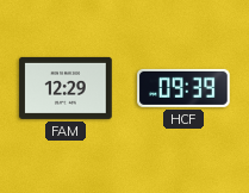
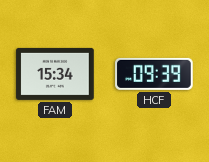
FAM: 12:29 -> 15:34
